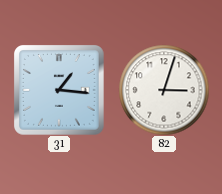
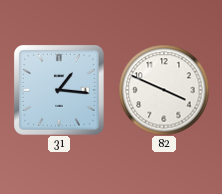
82: 3:03 -> 3:49
